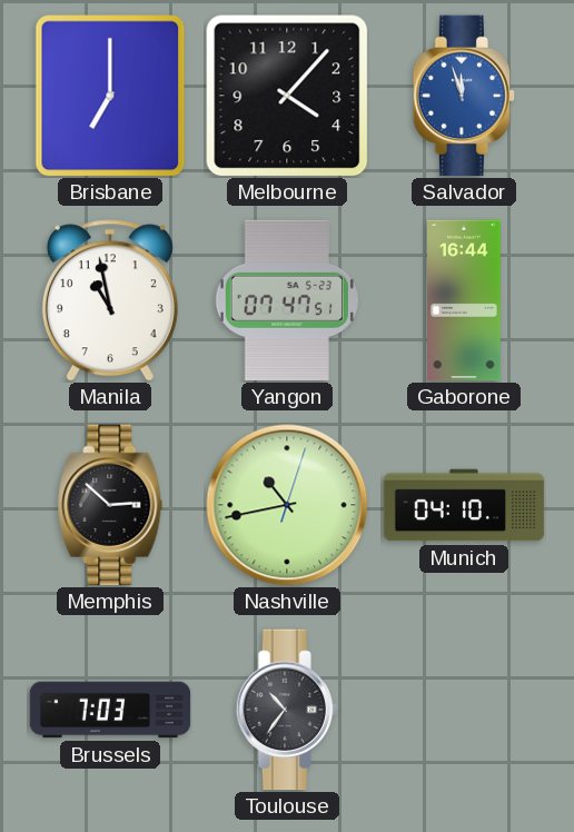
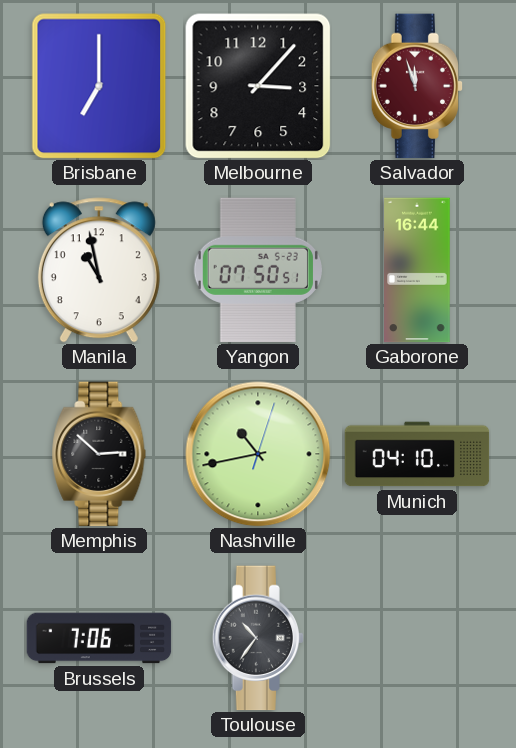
Melbourne: 4:07 -> 3:07
Salvador dial: blue -> burgundy
Yangon: 07:47 -> 07:50
Brussels: 7:03 -> 7:06
